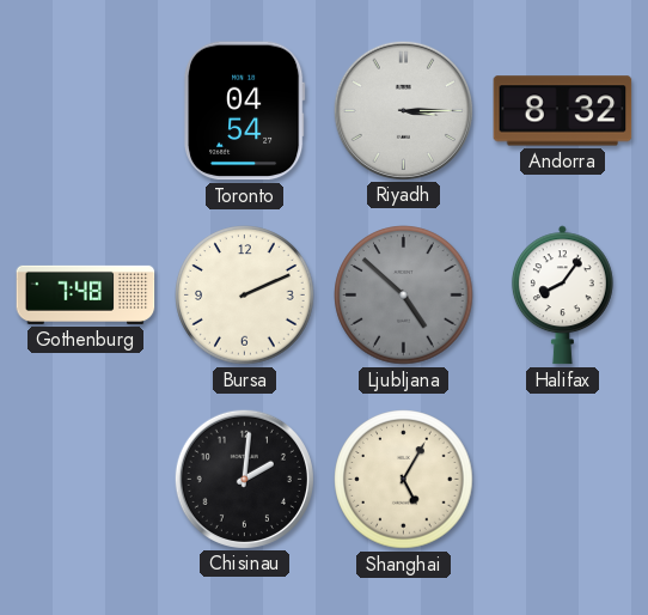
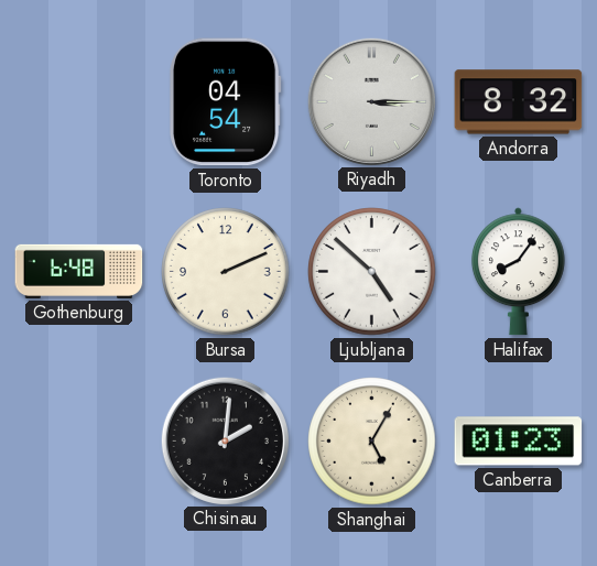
Gothenburg: 7:48 -> 6:48
Ljubljana dial: grey -> white
Canberra: none -> 01:23
